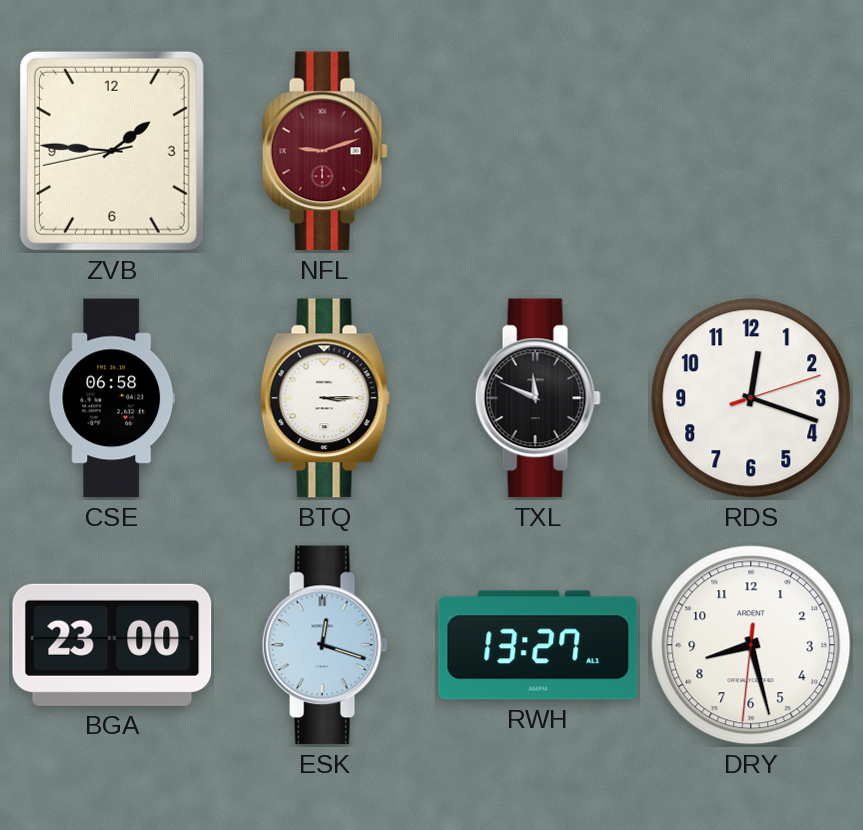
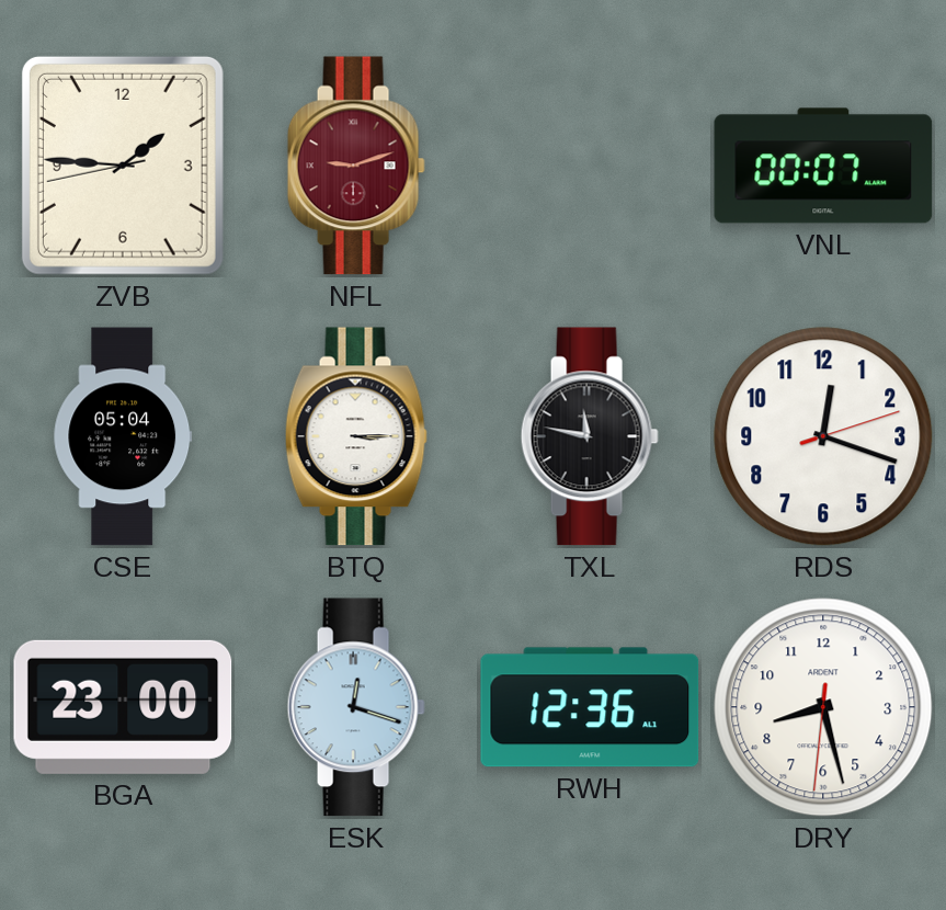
VNL: none -> 00:07
CSE: 06:58 -> 05:04
TXL: 11:49 -> 11:47
RWH: 13:27 -> 12:36
